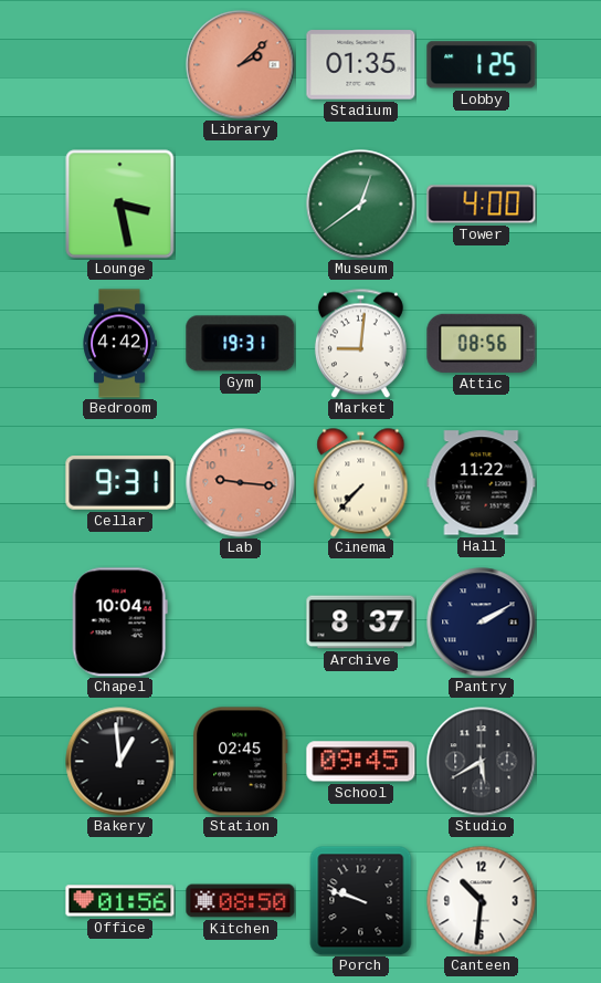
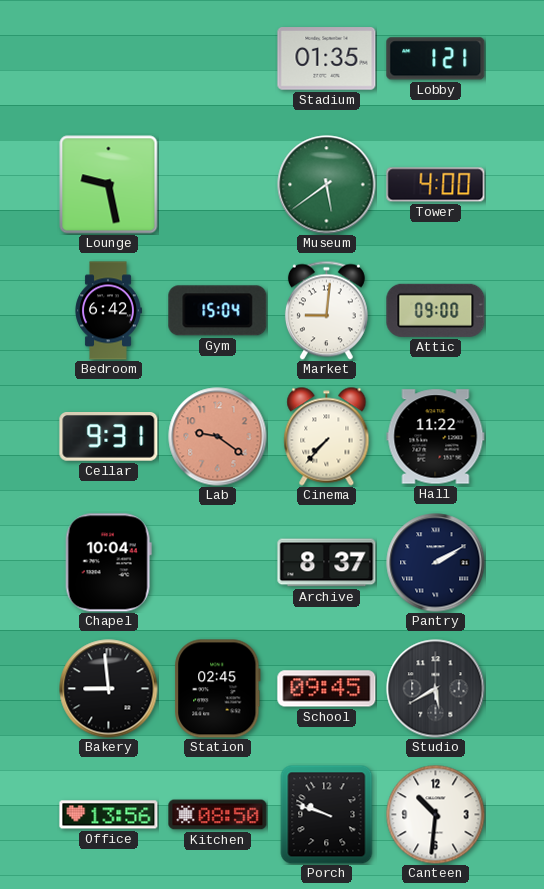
Library: 2:08 -> none
Lobby: 1:25 -> 1:21
Lounge: 3:28 -> 9:28
Museum: 12:39 -> 5:39
Bedroom: 4:42 -> 6:42
Gym: 19:31 -> 15:04
Attic: 08:56 -> 09:00
Lab: 9:16 -> 9:21
Bakery: 12:59 -> 8:59
Office: 01:56 -> 13:56
